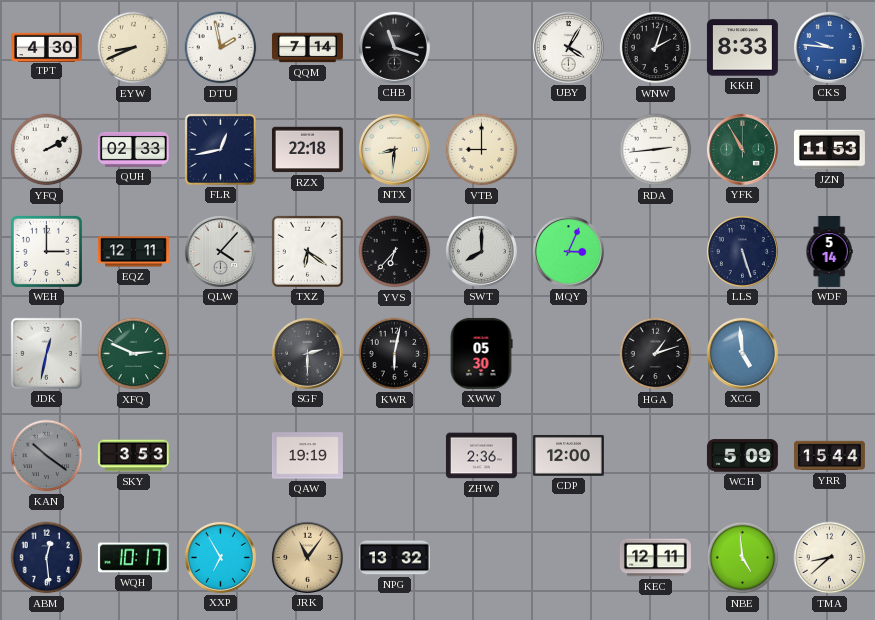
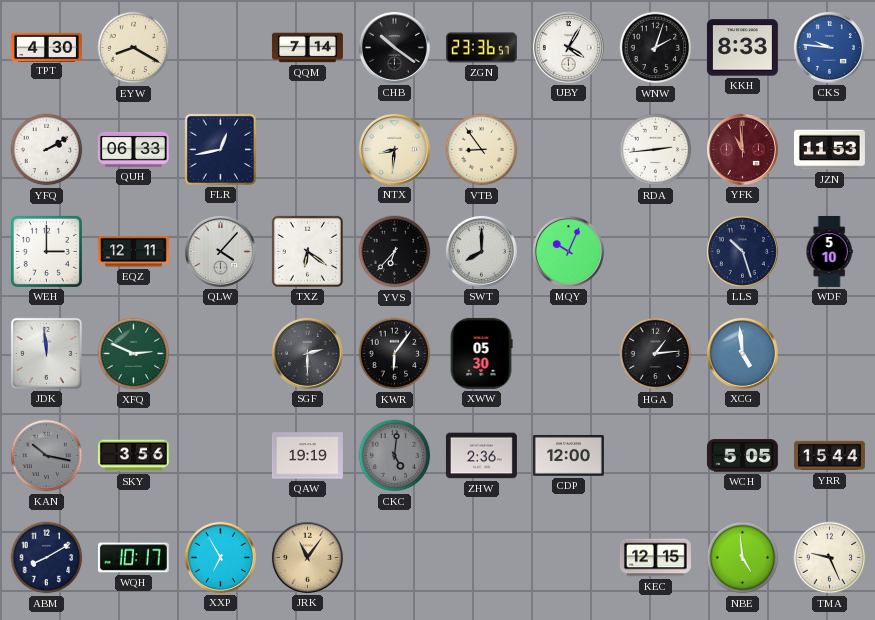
EYW: 8:41 -> 8:20
DTU: 1:58 -> none
CHB: 11:18 -> 10:21
ZGN: none -> 23:36
QUH: 02:33 -> 06:33
RZX: 22:18 -> none
VTB: 9:00 -> 8:54
YFK: 10:55 -> 10:59
YFK dial: green -> burgundy
MQY: 3:04 -> 10:04
LLS: 5:27 -> 10:27
WDF: 5:14 -> 5:10
JDK: 12:32 -> 11:59
KWR: 6:02 -> 6:06
HGA: 1:12 -> 1:14
KAN: 10:21 -> 10:17
SKY: 3:53 -> 3:56
CKC: none -> 5:01
WCH: 5:09 -> 5:05
ABM: 12:29 -> 8:10
NPG: 13:32 -> none
KEC: 12:11 -> 12:15
TMA: 8:38 -> 9:26
